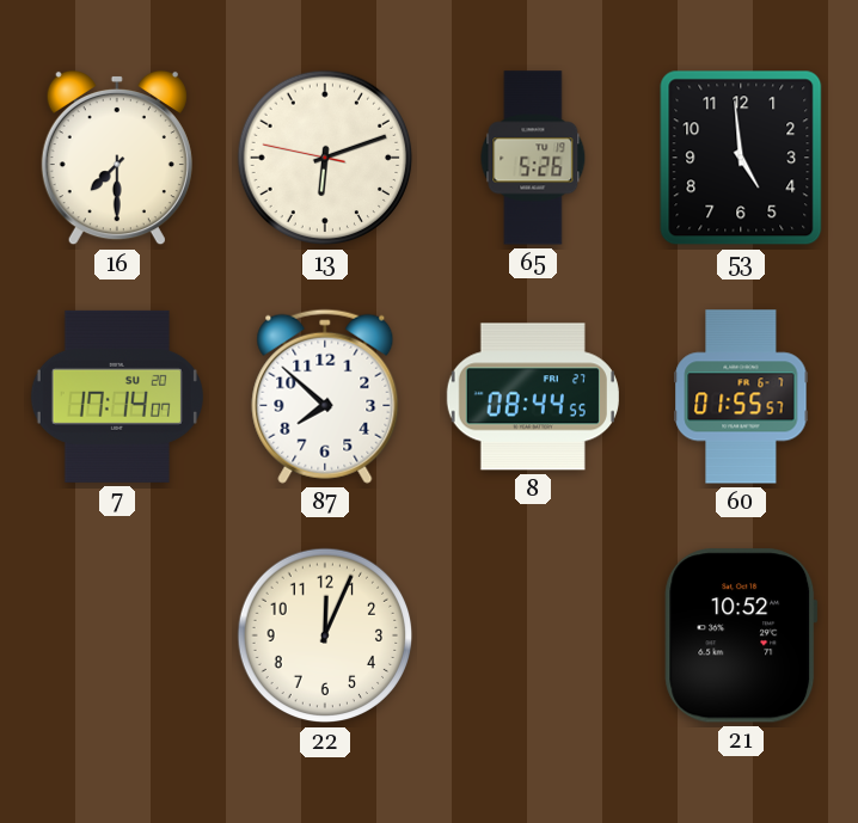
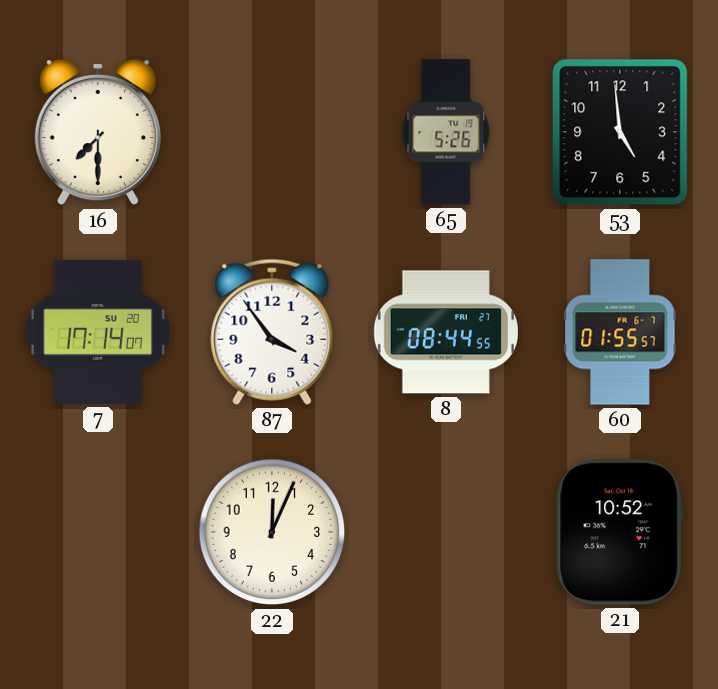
13: 6:11 -> none
87: 7:52 -> 3:54
